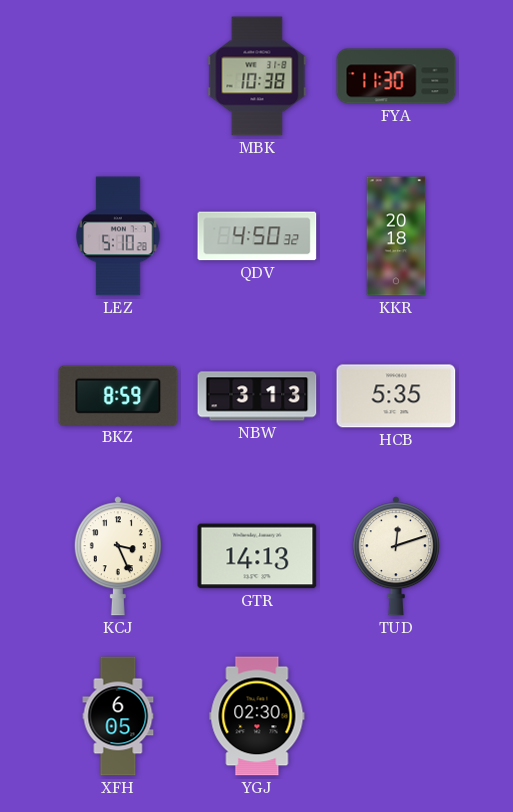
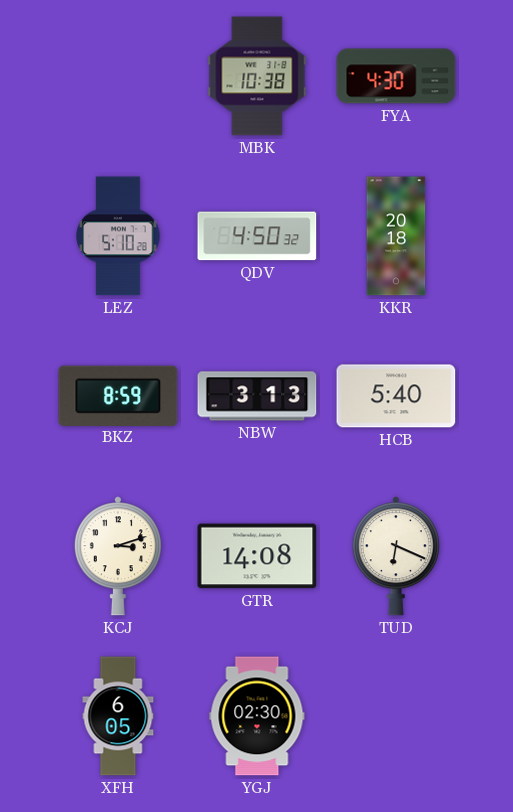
FYA: 11:30 -> 4:30
HCB: 5:35 -> 5:40
KCJ: 3:26 -> 3:12
GTR: 14:13 -> 14:08
TUD: 12:12 -> 6:19
